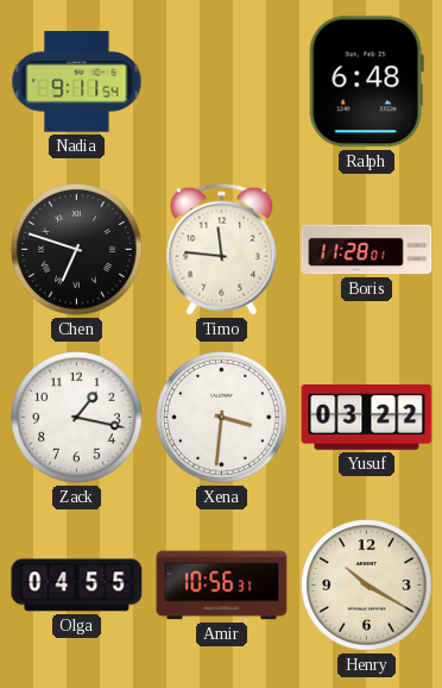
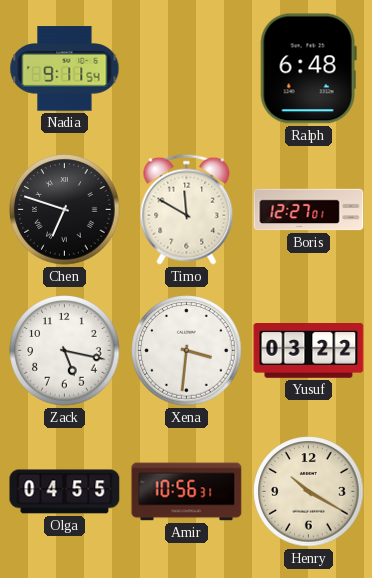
Timo: 11:46 -> 11:50
Boris: 11:28 -> 12:27
Zack: 1:17 -> 5:17
